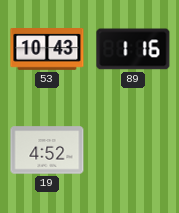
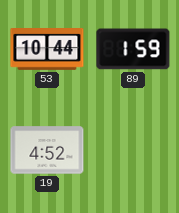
53: 10:43 -> 10:44
89: 1:16 -> 1:59
